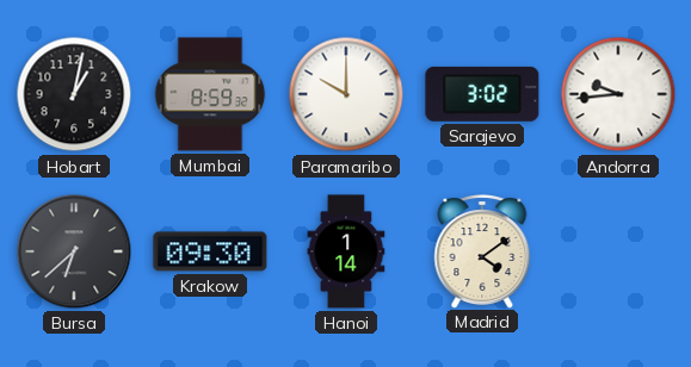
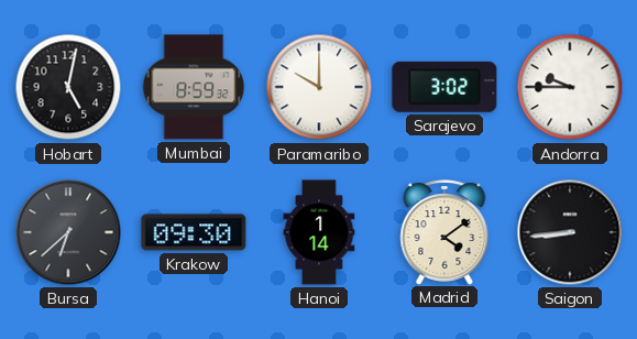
Hobart: 1:02 -> 5:02
Andorra: 9:44 -> 9:45
Saigon: none -> 8:44
